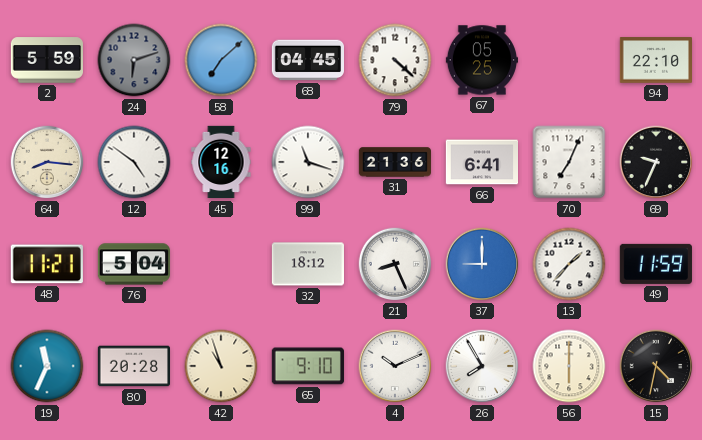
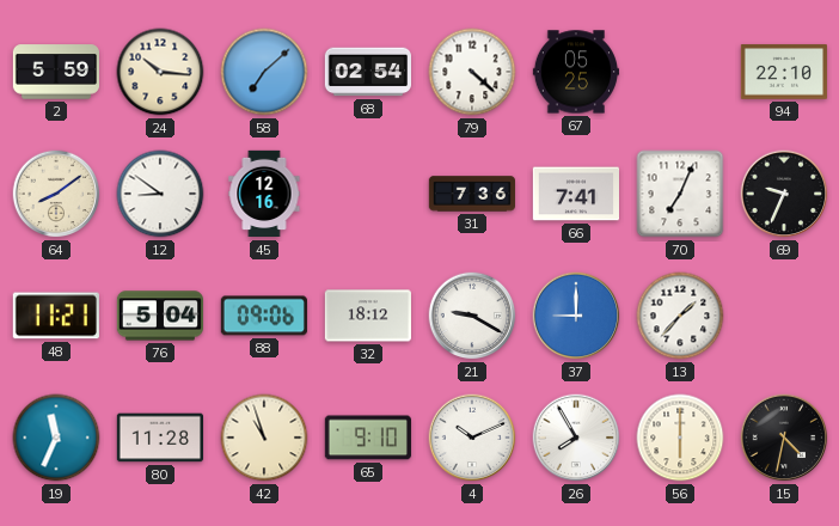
24: 6:12 -> 10:16
24 dial: grey -> cream
68: 04:45 -> 02:54
64: 8:16 -> 8:09
12: 4:51 -> 8:51
99: 11:18 -> none
31: 21:36 -> 7:36
66: 6:41 -> 7:41
88: none -> 09:06
21: 8:26 -> 9:20
49: 11:59 -> none
80: 20:28 -> 11:28
